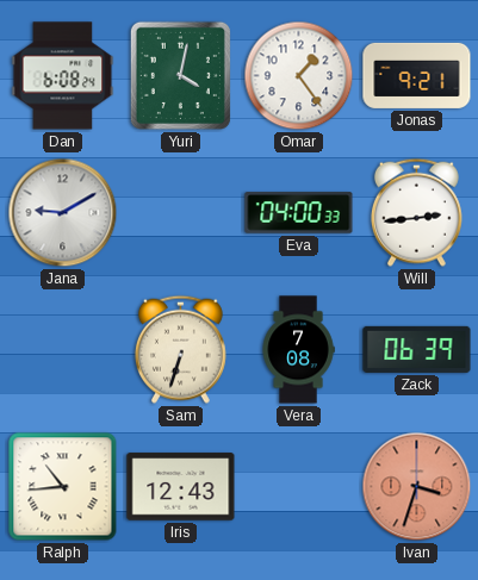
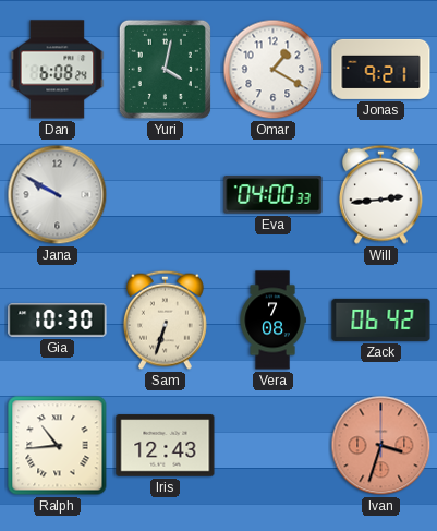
Omar: 1:24 -> 1:20
Jana: 9:10 -> 9:50
Gia: none -> 10:30
Zack: 06:39 -> 06:42
